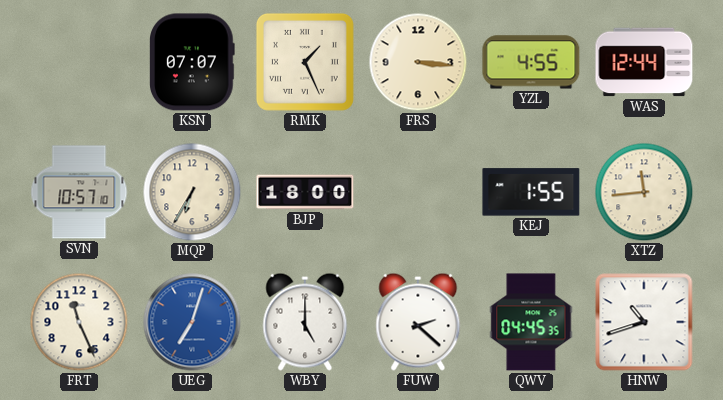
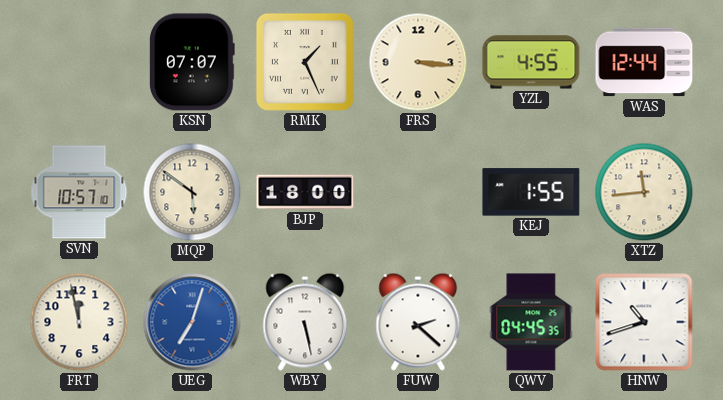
MQP: 6:35 -> 5:51
FRT: 11:26 -> 11:58
WBY: 5:00 -> 5:28
